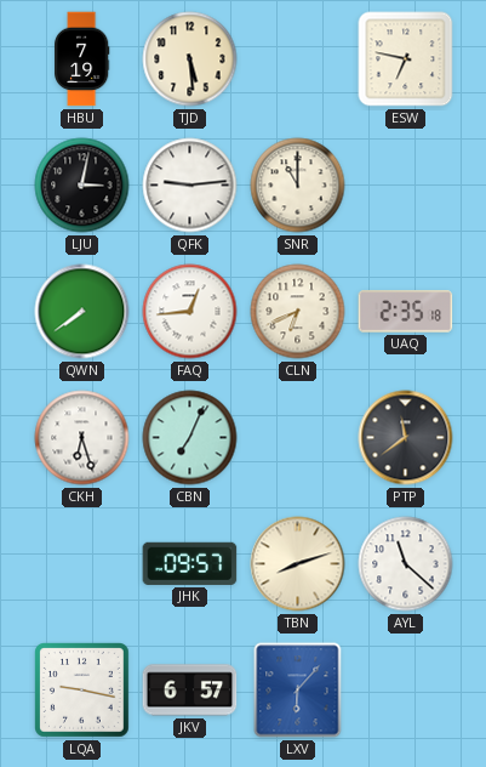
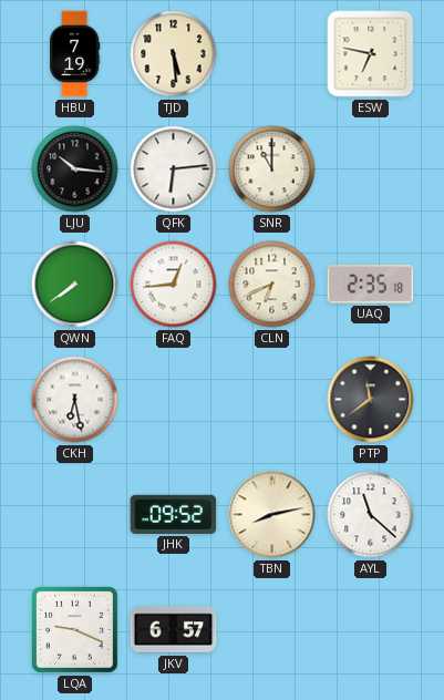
LJU: 3:02 -> 10:16
QFK: 9:14 -> 6:14
CKH: 6:27 -> 6:28
CBN: 7:04 -> none
JHK: 09:57 -> 09:52
TBN: 8:12 -> 8:13
LQA: 9:17 -> 9:19
LXV: 6:07 -> none
